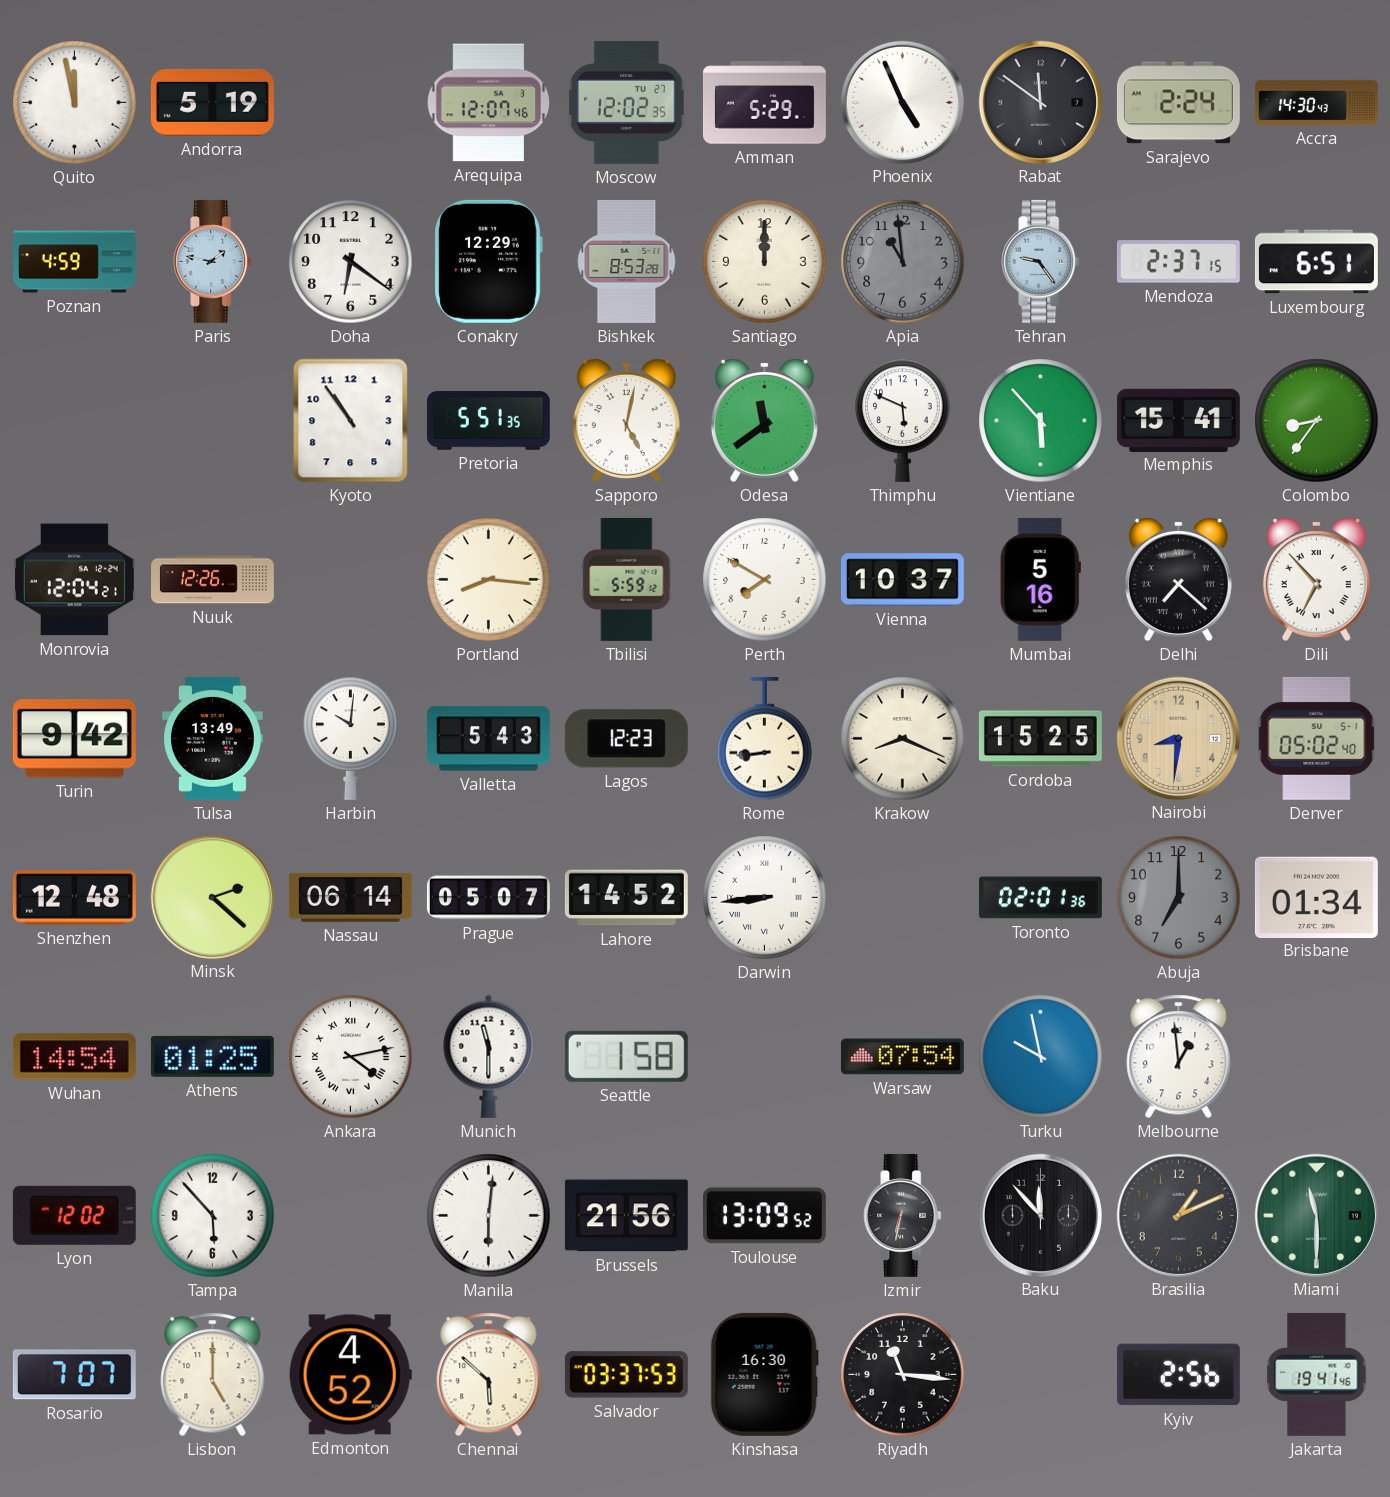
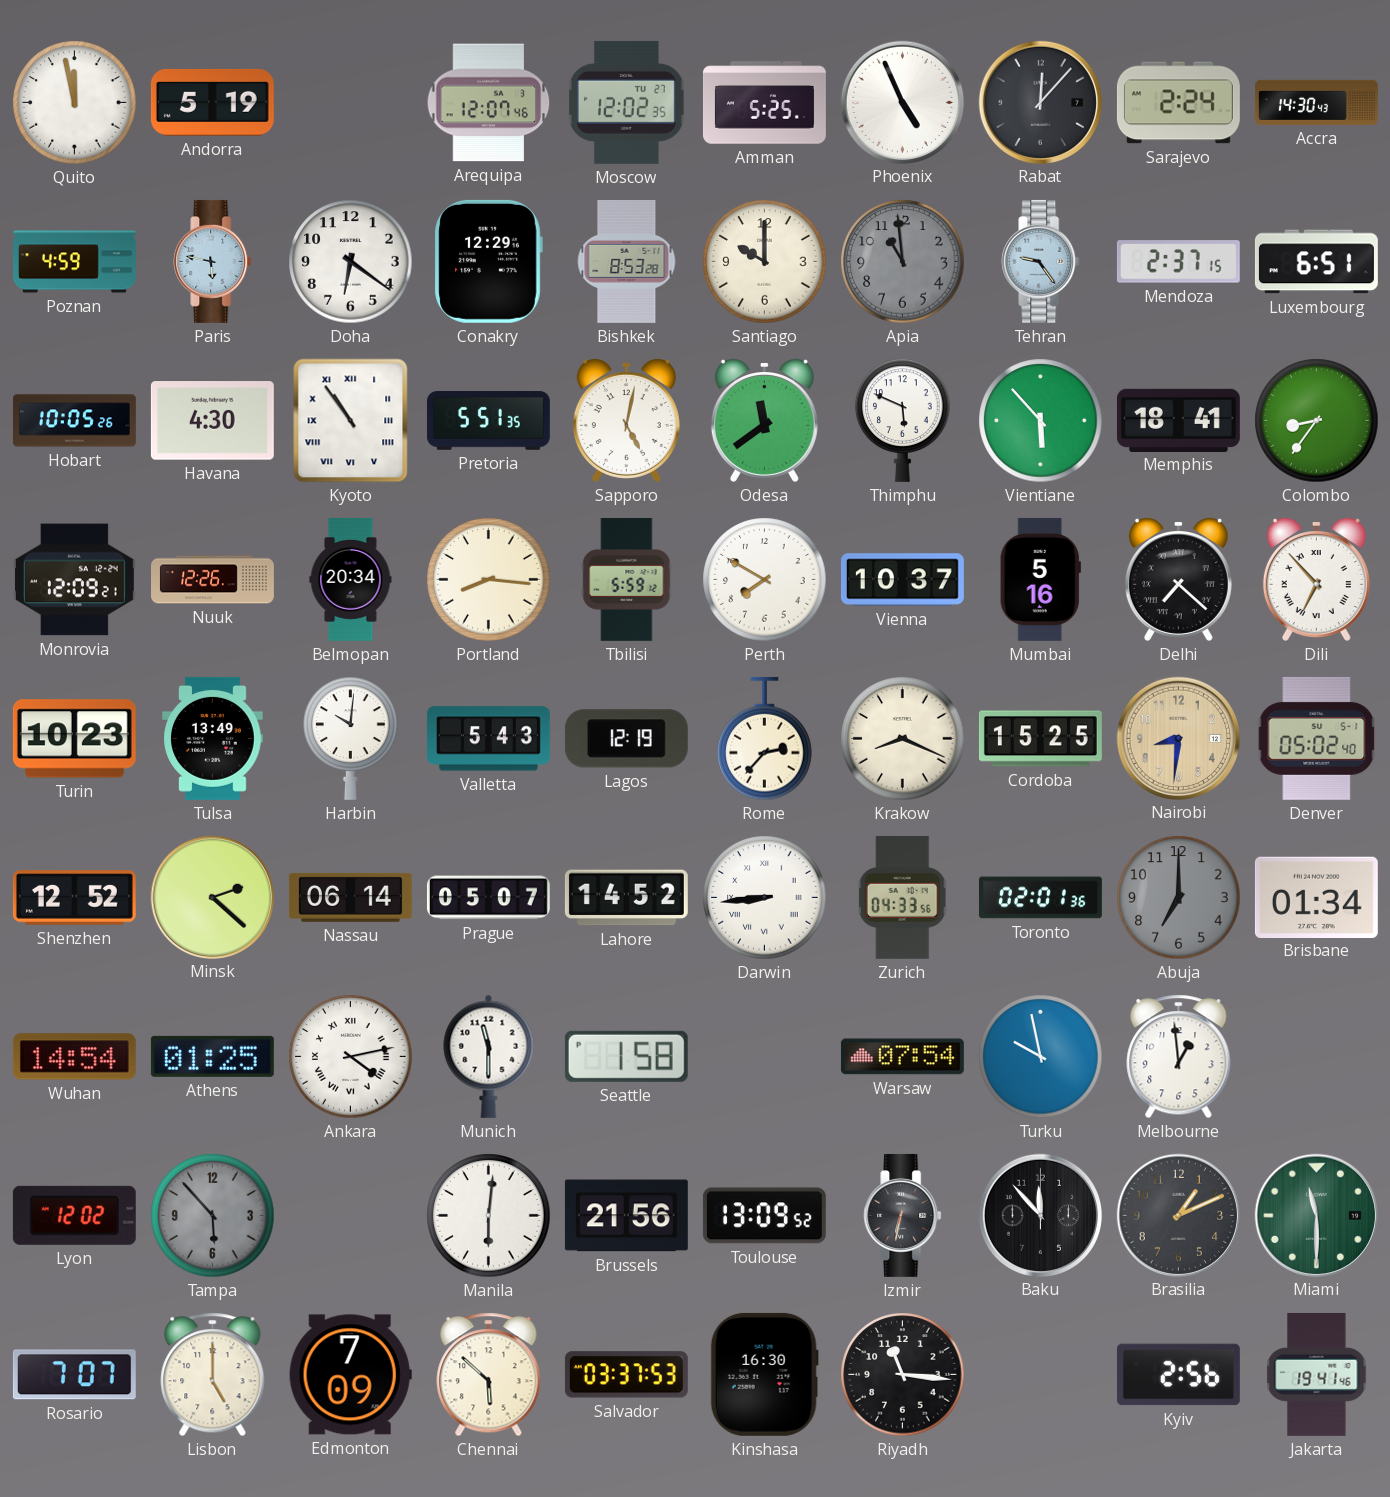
Amman: 5:29 -> 5:25
Rabat: 11:51 -> 12:07
Paris: 1:47 -> 5:47
Santiago: 12:00 -> 10:00
Hobart: none -> 10:05
Havana: none -> 4:30
Kyoto numerals: Arabic -> Roman
Memphis: 15:41 -> 18:41
Monrovia: 12:04 -> 12:09
Belmopan: none -> 20:34
Turin: 9:42 -> 10:23
Lagos: 12:23 -> 12:19
Rome: 8:44 -> 2:37
Shenzhen: 12:48 -> 12:52
Zurich: none -> 04:33
Tampa dial: white -> grey
Edmonton: 4:52 -> 7:09
